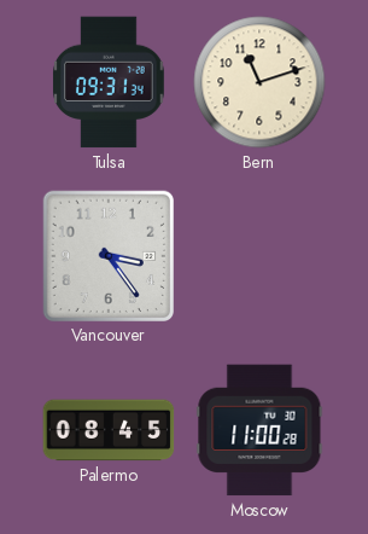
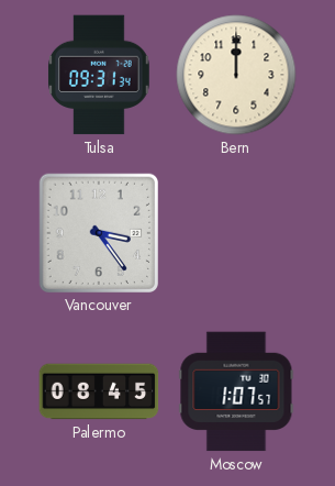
Bern: 11:12 -> 12:00
Moscow: 11:00 -> 1:07
